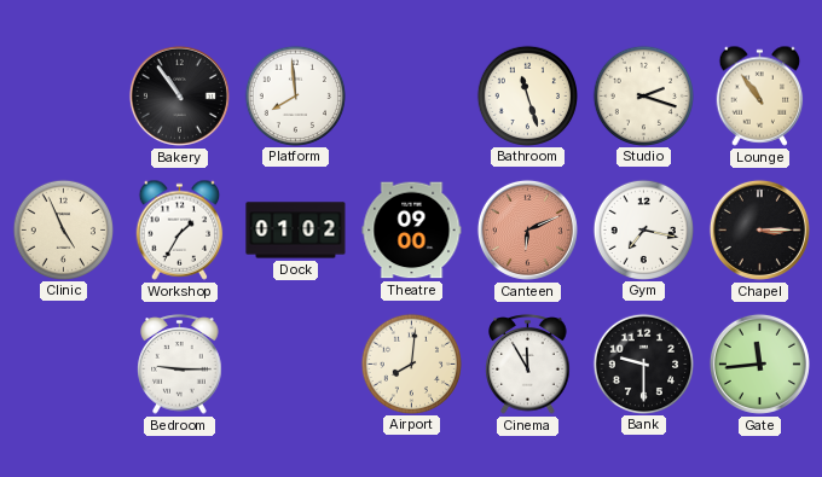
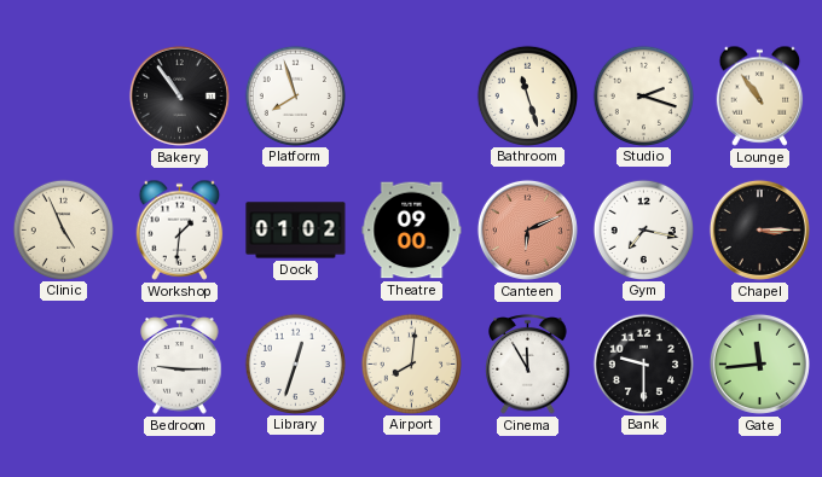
Platform: 7:59 -> 7:57
Workshop: 1:35 -> 1:31
Library: none -> 12:33
